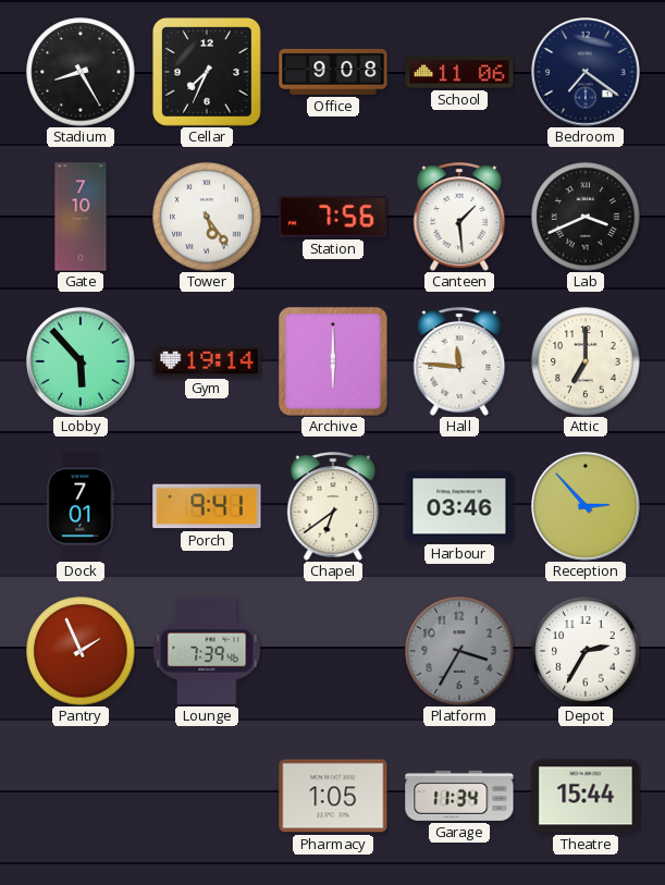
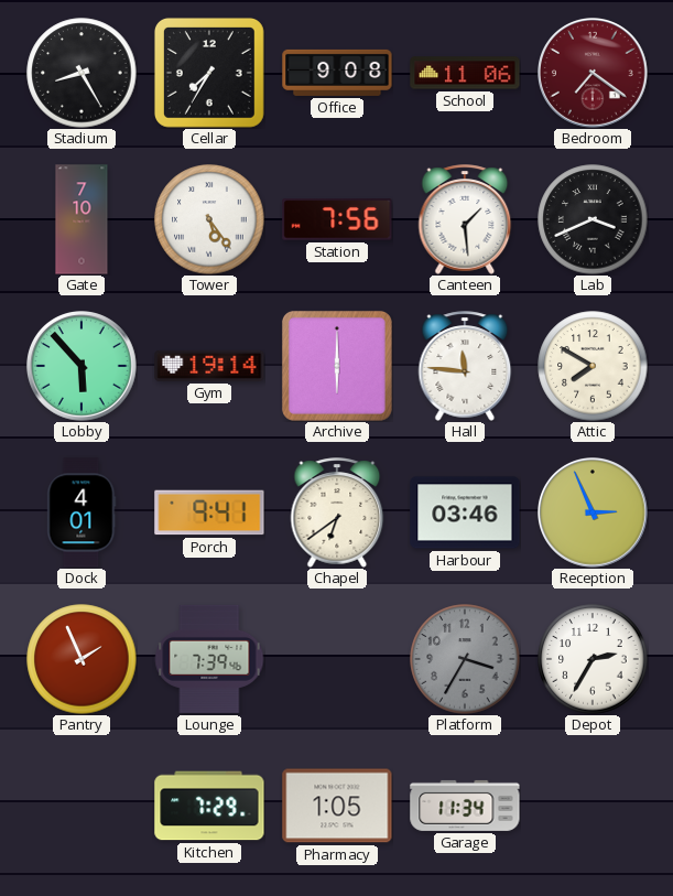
Cellar: 7:34 -> 7:35
Bedroom dial: navy -> burgundy
Attic: 7:00 -> 7:50
Dock: 7:01 -> 4:01
Reception: 2:53 -> 2:56
Kitchen: none -> 7:29
Theatre: 15:44 -> none
